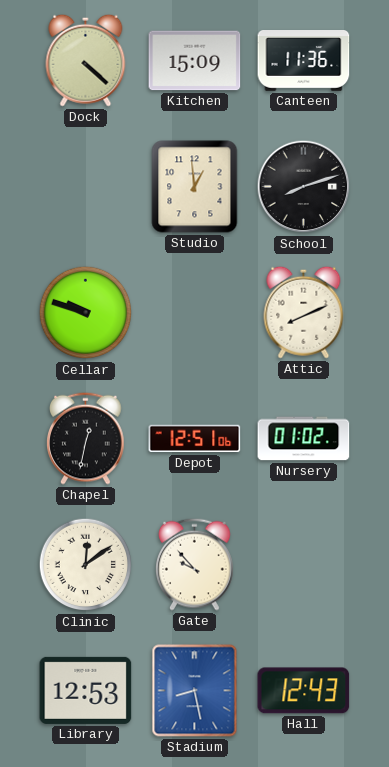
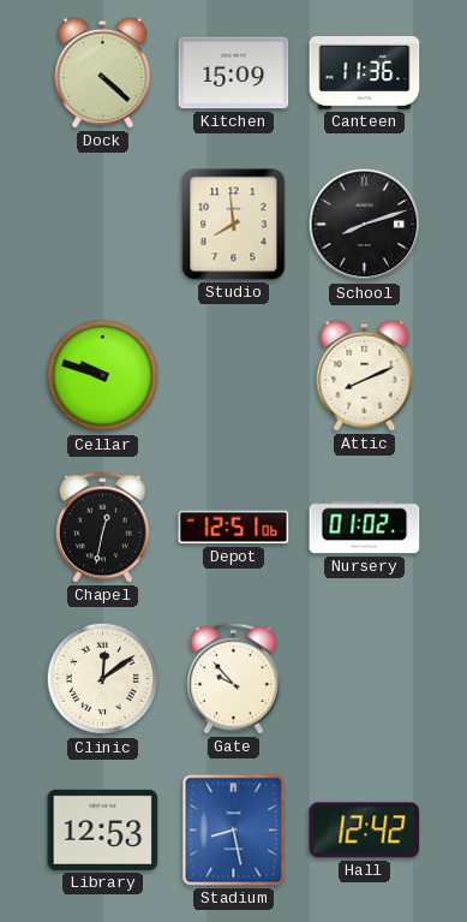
Studio: 12:59 -> 7:59
Hall: 12:43 -> 12:42
